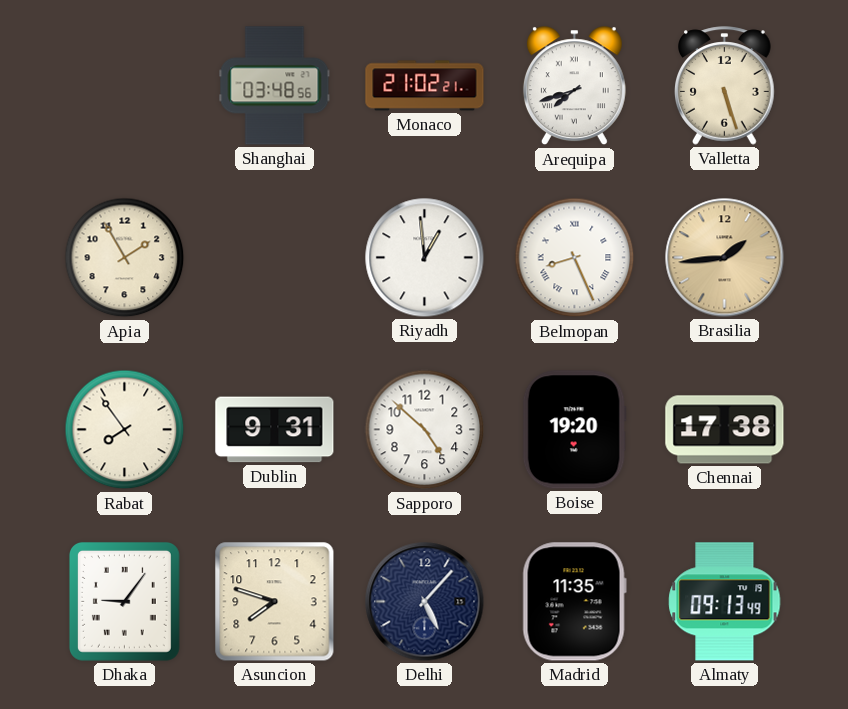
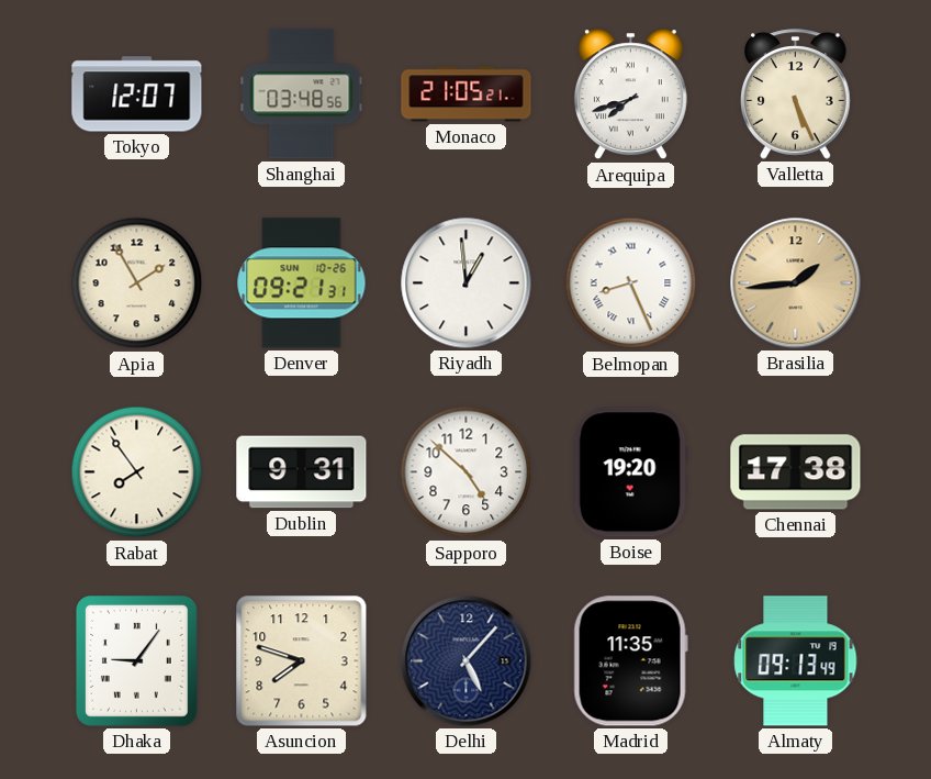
Tokyo: none -> 12:07
Monaco: 21:02 -> 21:05
Valletta: 5:27 -> 5:26
Denver: none -> 09:21
